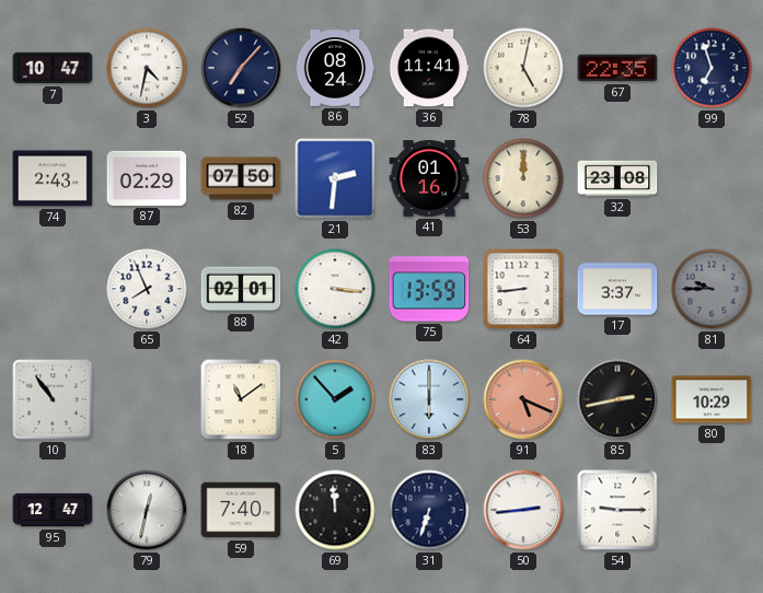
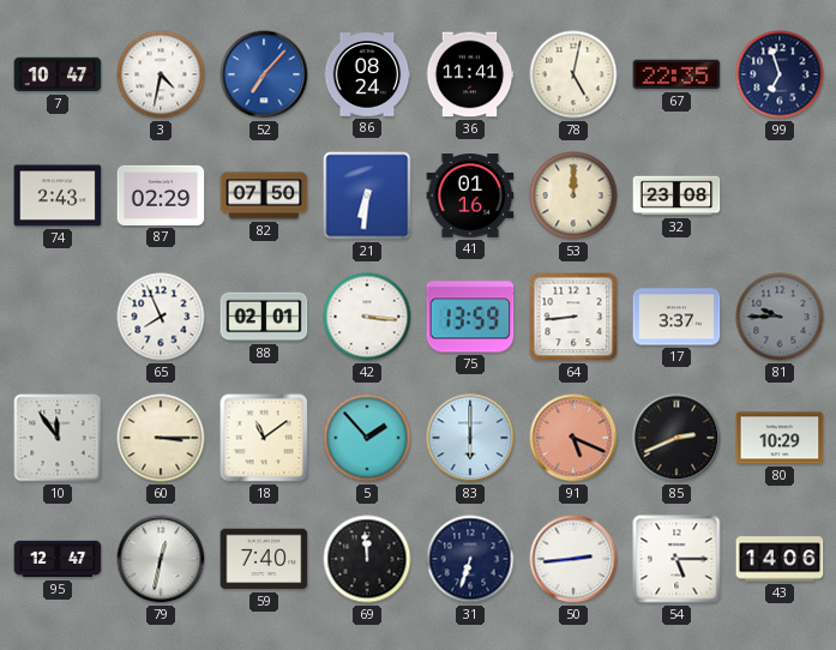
52 dial: navy -> blue
21: 2:31 -> 6:31
10: 10:54 -> 11:54
60: none -> 3:15
85: 2:43 -> 2:41
54: 9:15 -> 5:15
43: none -> 14:06
